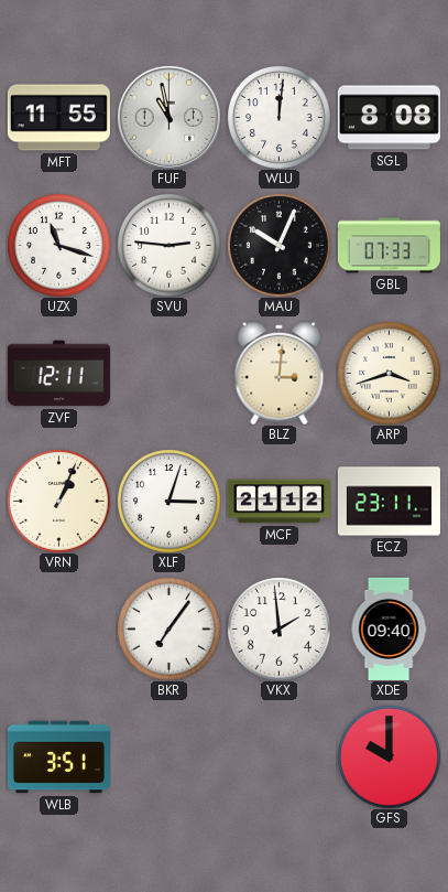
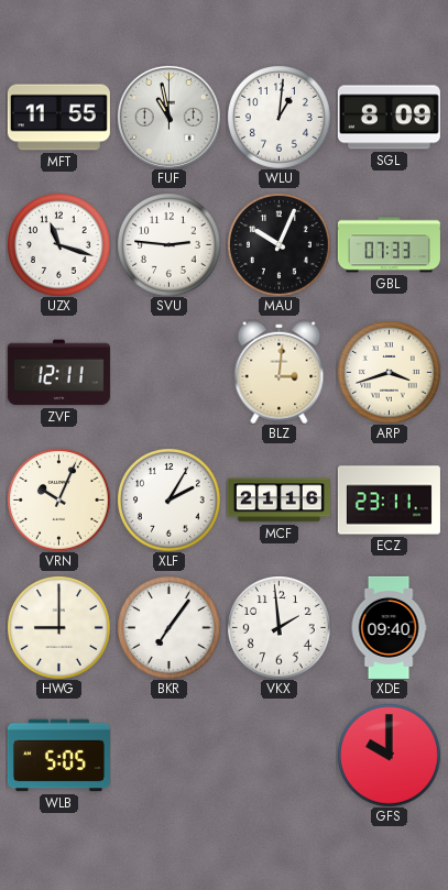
WLU: 12:01 -> 1:01
SGL: 8:08 -> 8:09
VRN: 1:04 -> 10:04
XLF: 3:03 -> 2:05
MCF: 21:12 -> 21:16
HWG: none -> 9:00
WLB: 3:51 -> 5:05
